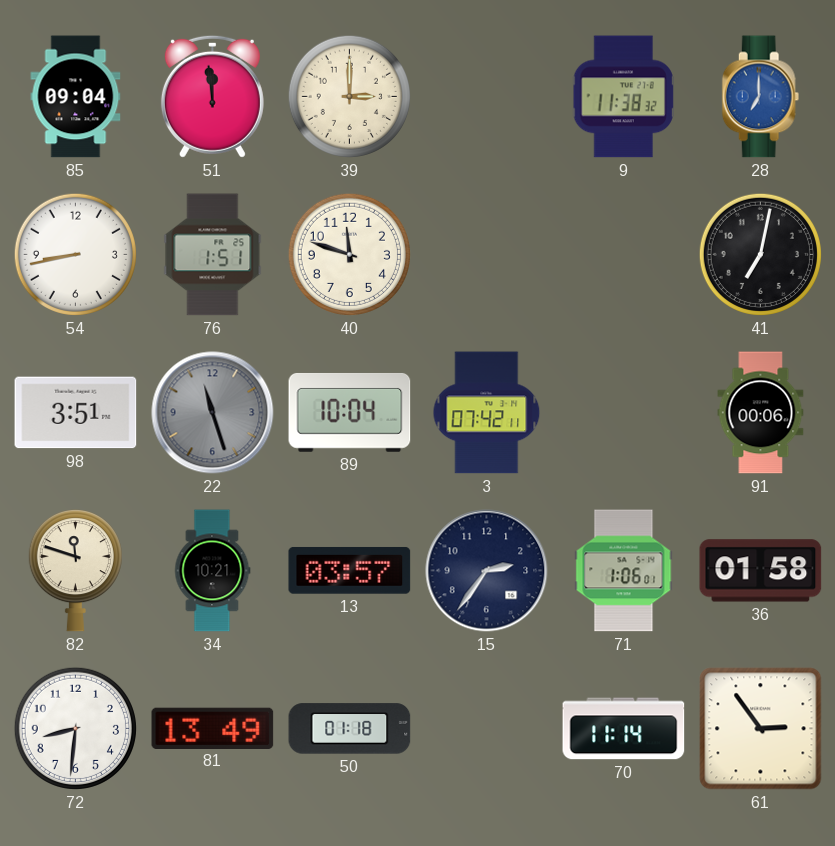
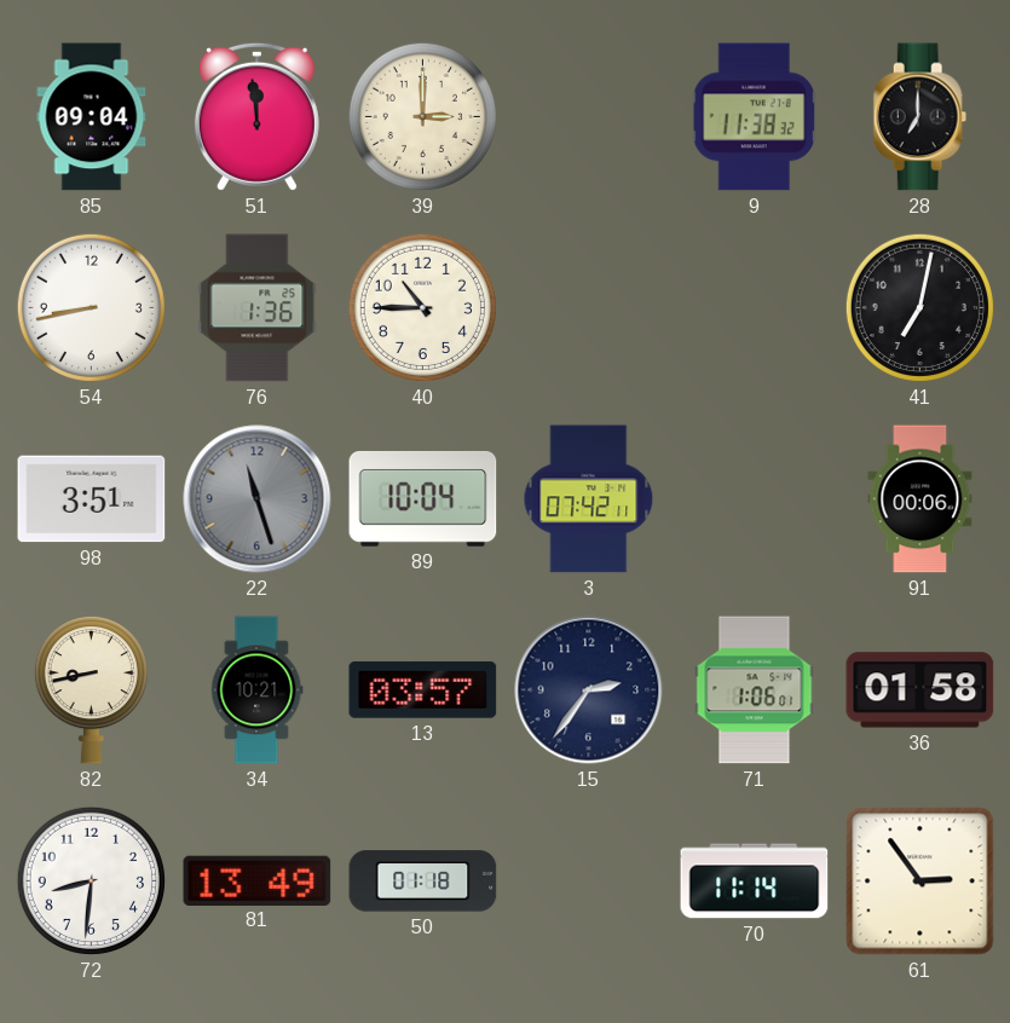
28 dial: blue -> black
76: 1:51 -> 1:36
40: 11:48 -> 10:45
82: 11:48 -> 8:43
